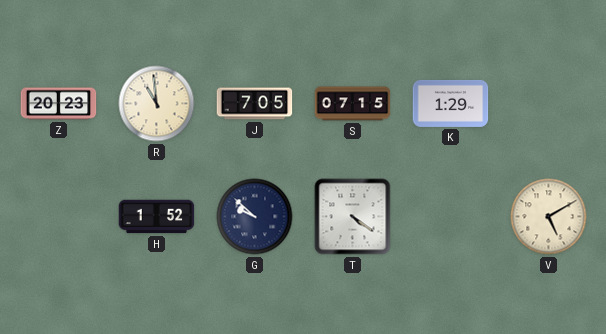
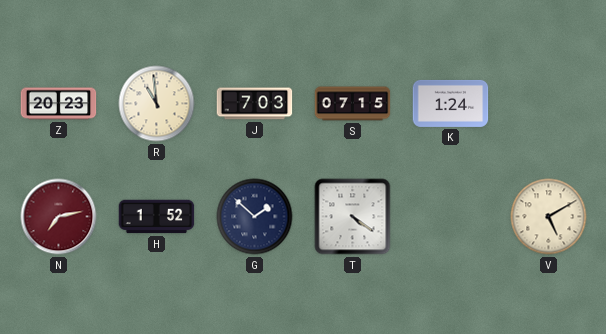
J: 7:05 -> 7:03
K: 1:29 -> 1:24
N: none -> 7:13
G: 9:52 -> 1:52
